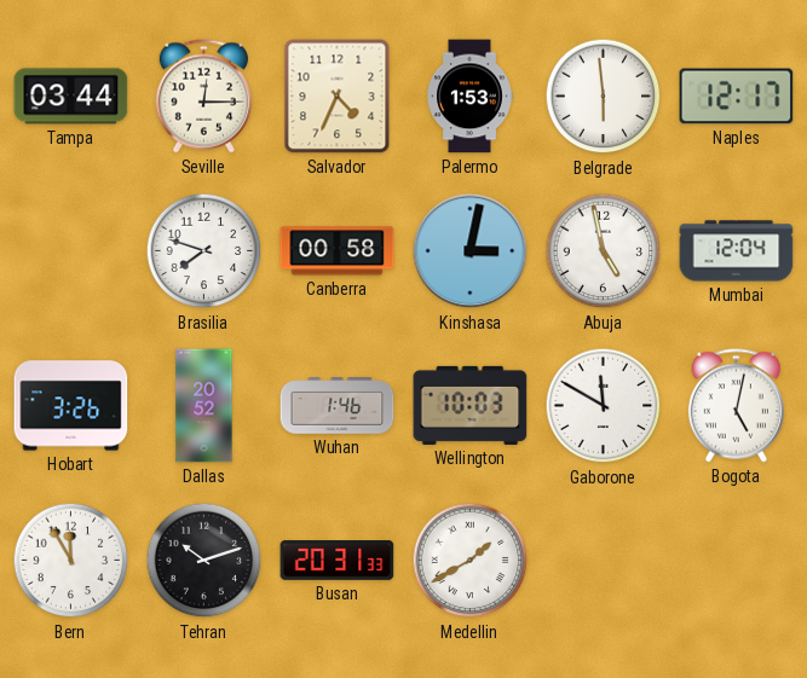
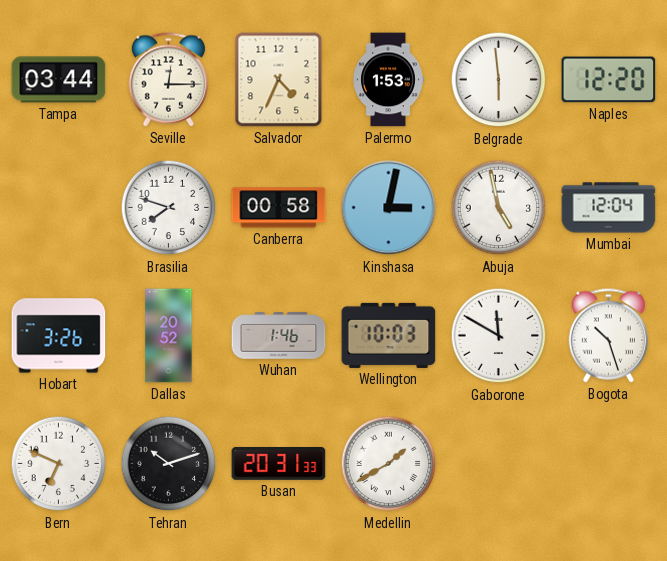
Naples: 12:17 -> 12:20
Bogota: 5:02 -> 10:27
Bern: 11:55 -> 6:49
